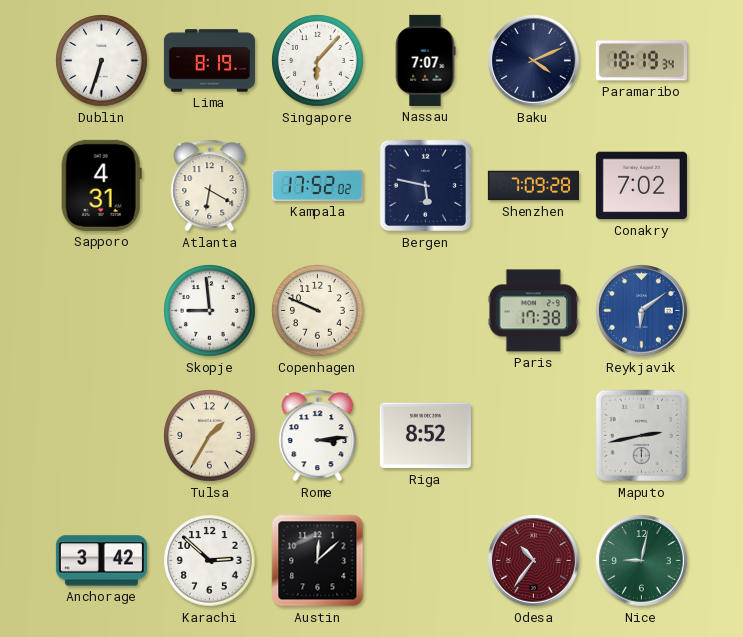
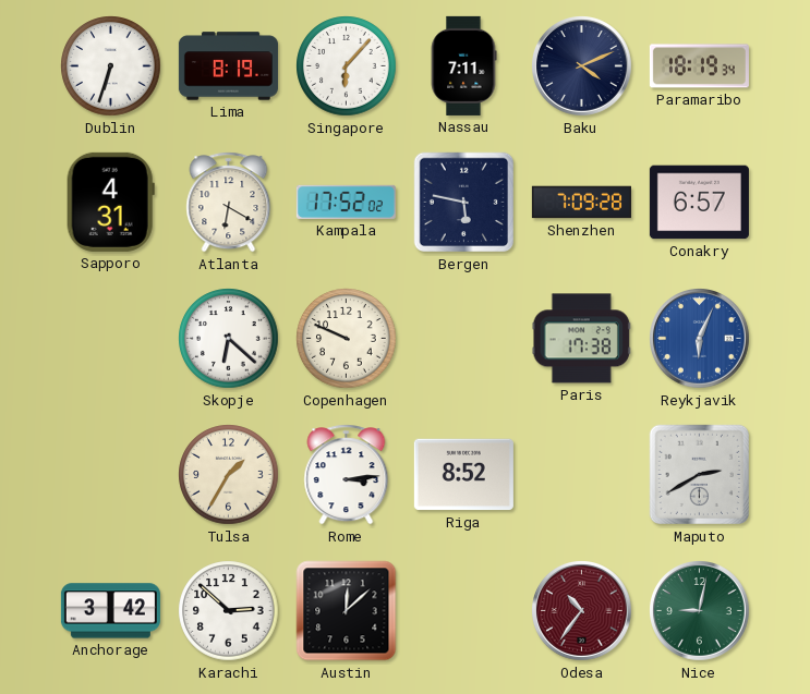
Nassau: 7:07 -> 7:11
Conakry: 7:02 -> 6:57
Skopje: 8:59 -> 6:22
Reykjavik: 6:09 -> 6:04
Maputo: 2:43 -> 2:40
